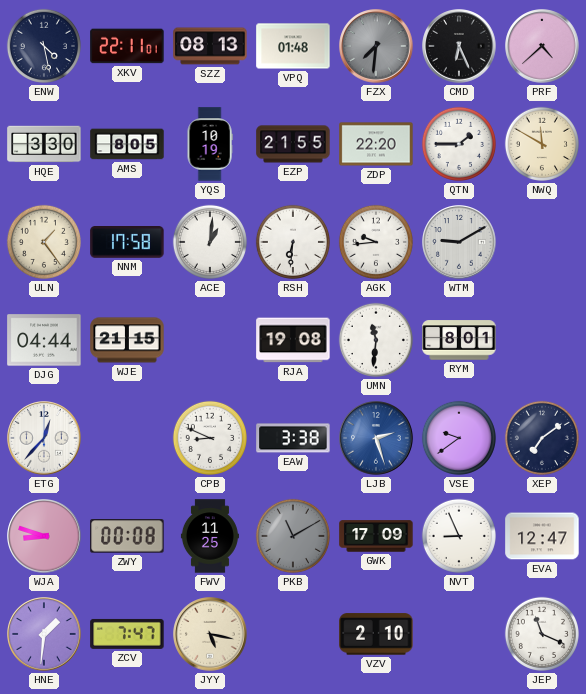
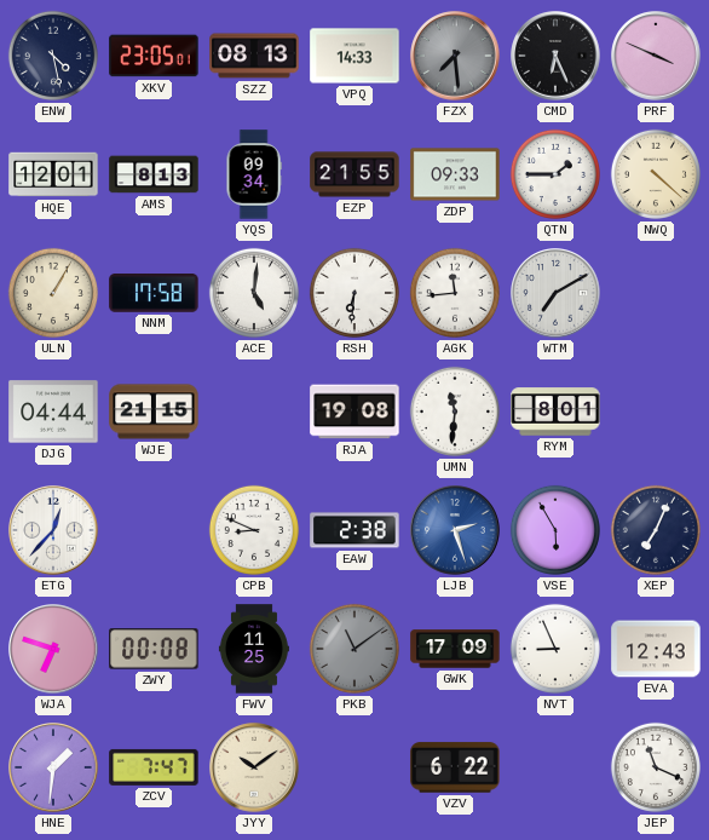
XKV: 22:11 -> 23:05
VPQ: 01:48 -> 14:33
FZX: 7:31 -> 7:29
PRF: 4:38 -> 3:49
HQE: 3:30 -> 12:01
AMS: 8:05 -> 8:13
YQS: 10:19 -> 09:34
ZDP: 22:20 -> 09:33
NWQ: 11:50 -> 4:22
ULN: 1:24 -> 1:05
ACE: 1:01 -> 5:01
AGK: 9:44 -> 11:44
WTM: 9:10 -> 7:10
EAW: 3:38 -> 2:38
VSE: 9:39 -> 5:55
XEP: 7:09 -> 7:04
WJA: 8:48 -> 6:48
PKB: 11:10 -> 11:09
EVA: 12:47 -> 12:43
JYY: 5:17 -> 10:09
VZV: 2:10 -> 6:22
